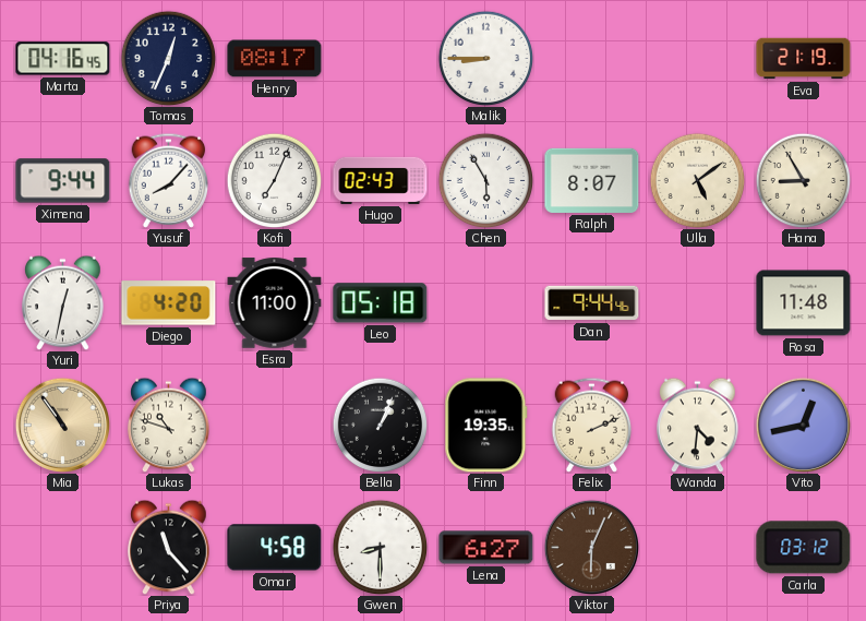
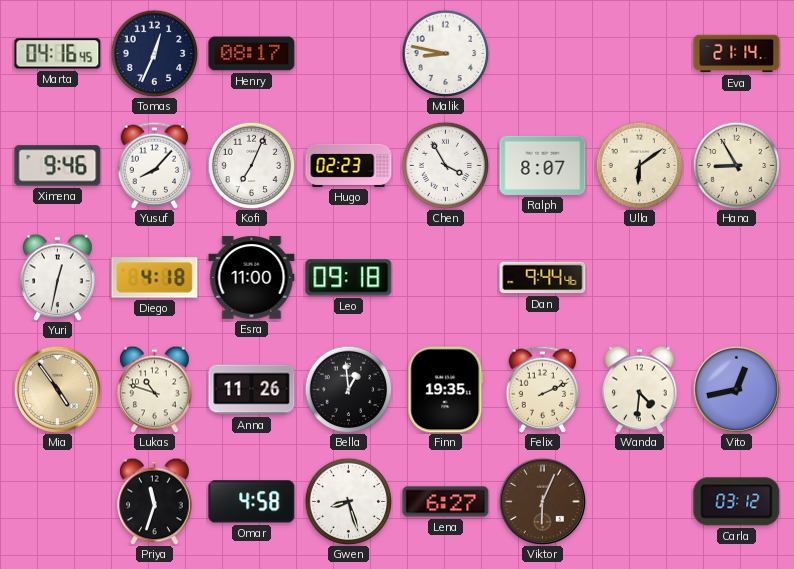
Malik: 8:45 -> 8:47
Eva: 21:19 -> 21:14
Ximena: 9:44 -> 9:46
Hugo: 02:43 -> 02:23
Chen: 5:55 -> 3:55
Ulla: 5:09 -> 6:09
Diego: 4:20 -> 4:18
Leo: 05:18 -> 09:18
Rosa: 11:48 -> none
Mia: 10:54 -> 4:54
Anna: none -> 11:26
Bella: 1:04 -> 12:59
Priya: 11:23 -> 11:33
Gwen: 8:30 -> 8:27
